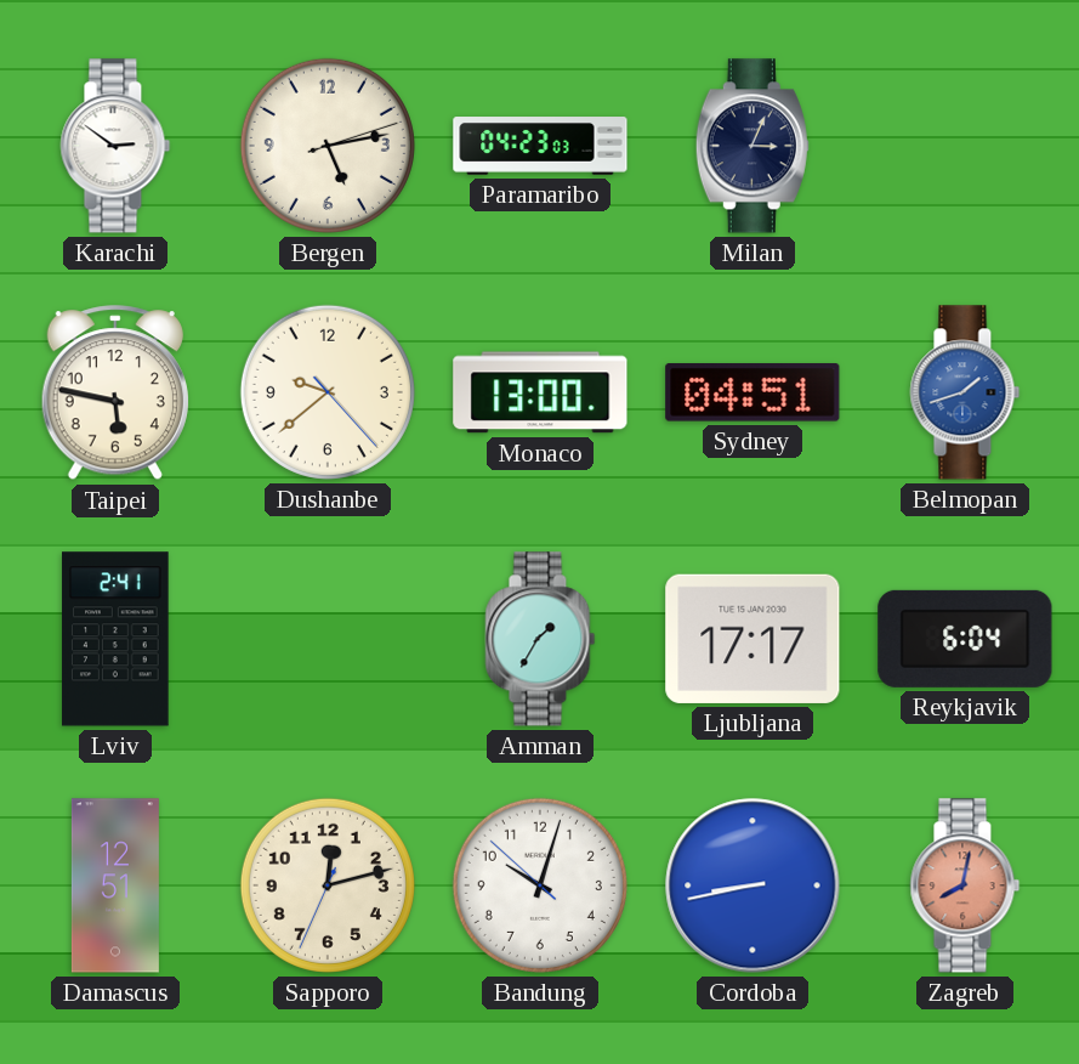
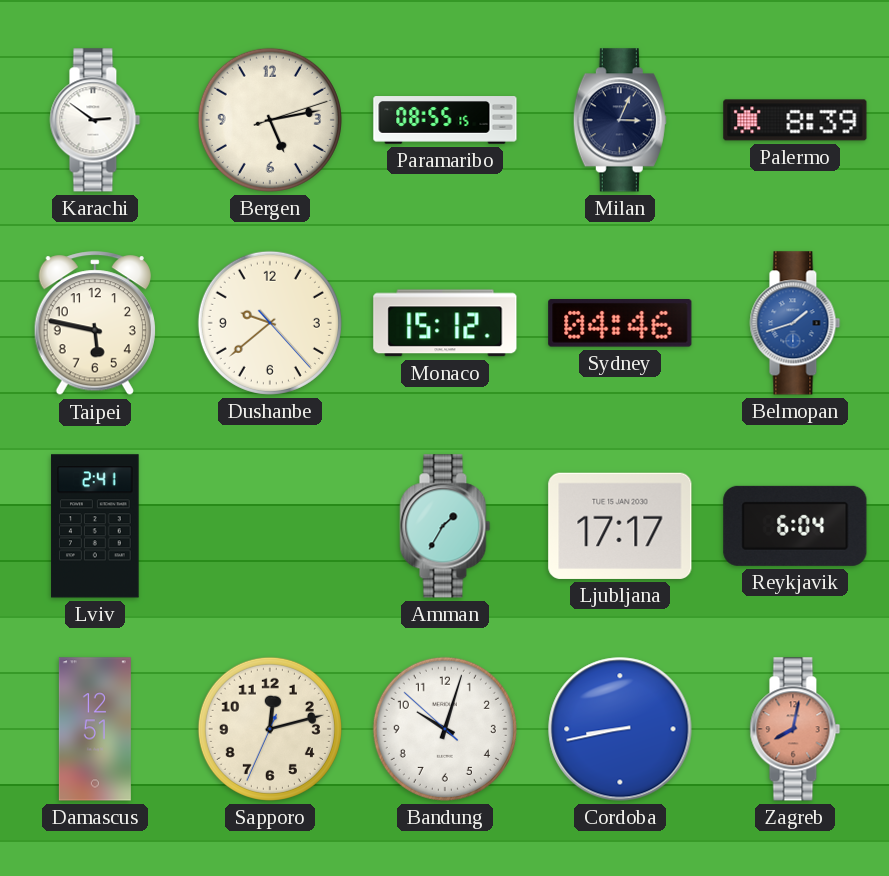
Paramaribo: 04:23 -> 08:55
Palermo: none -> 8:39
Monaco: 13:00 -> 15:12
Sydney: 04:51 -> 04:46
